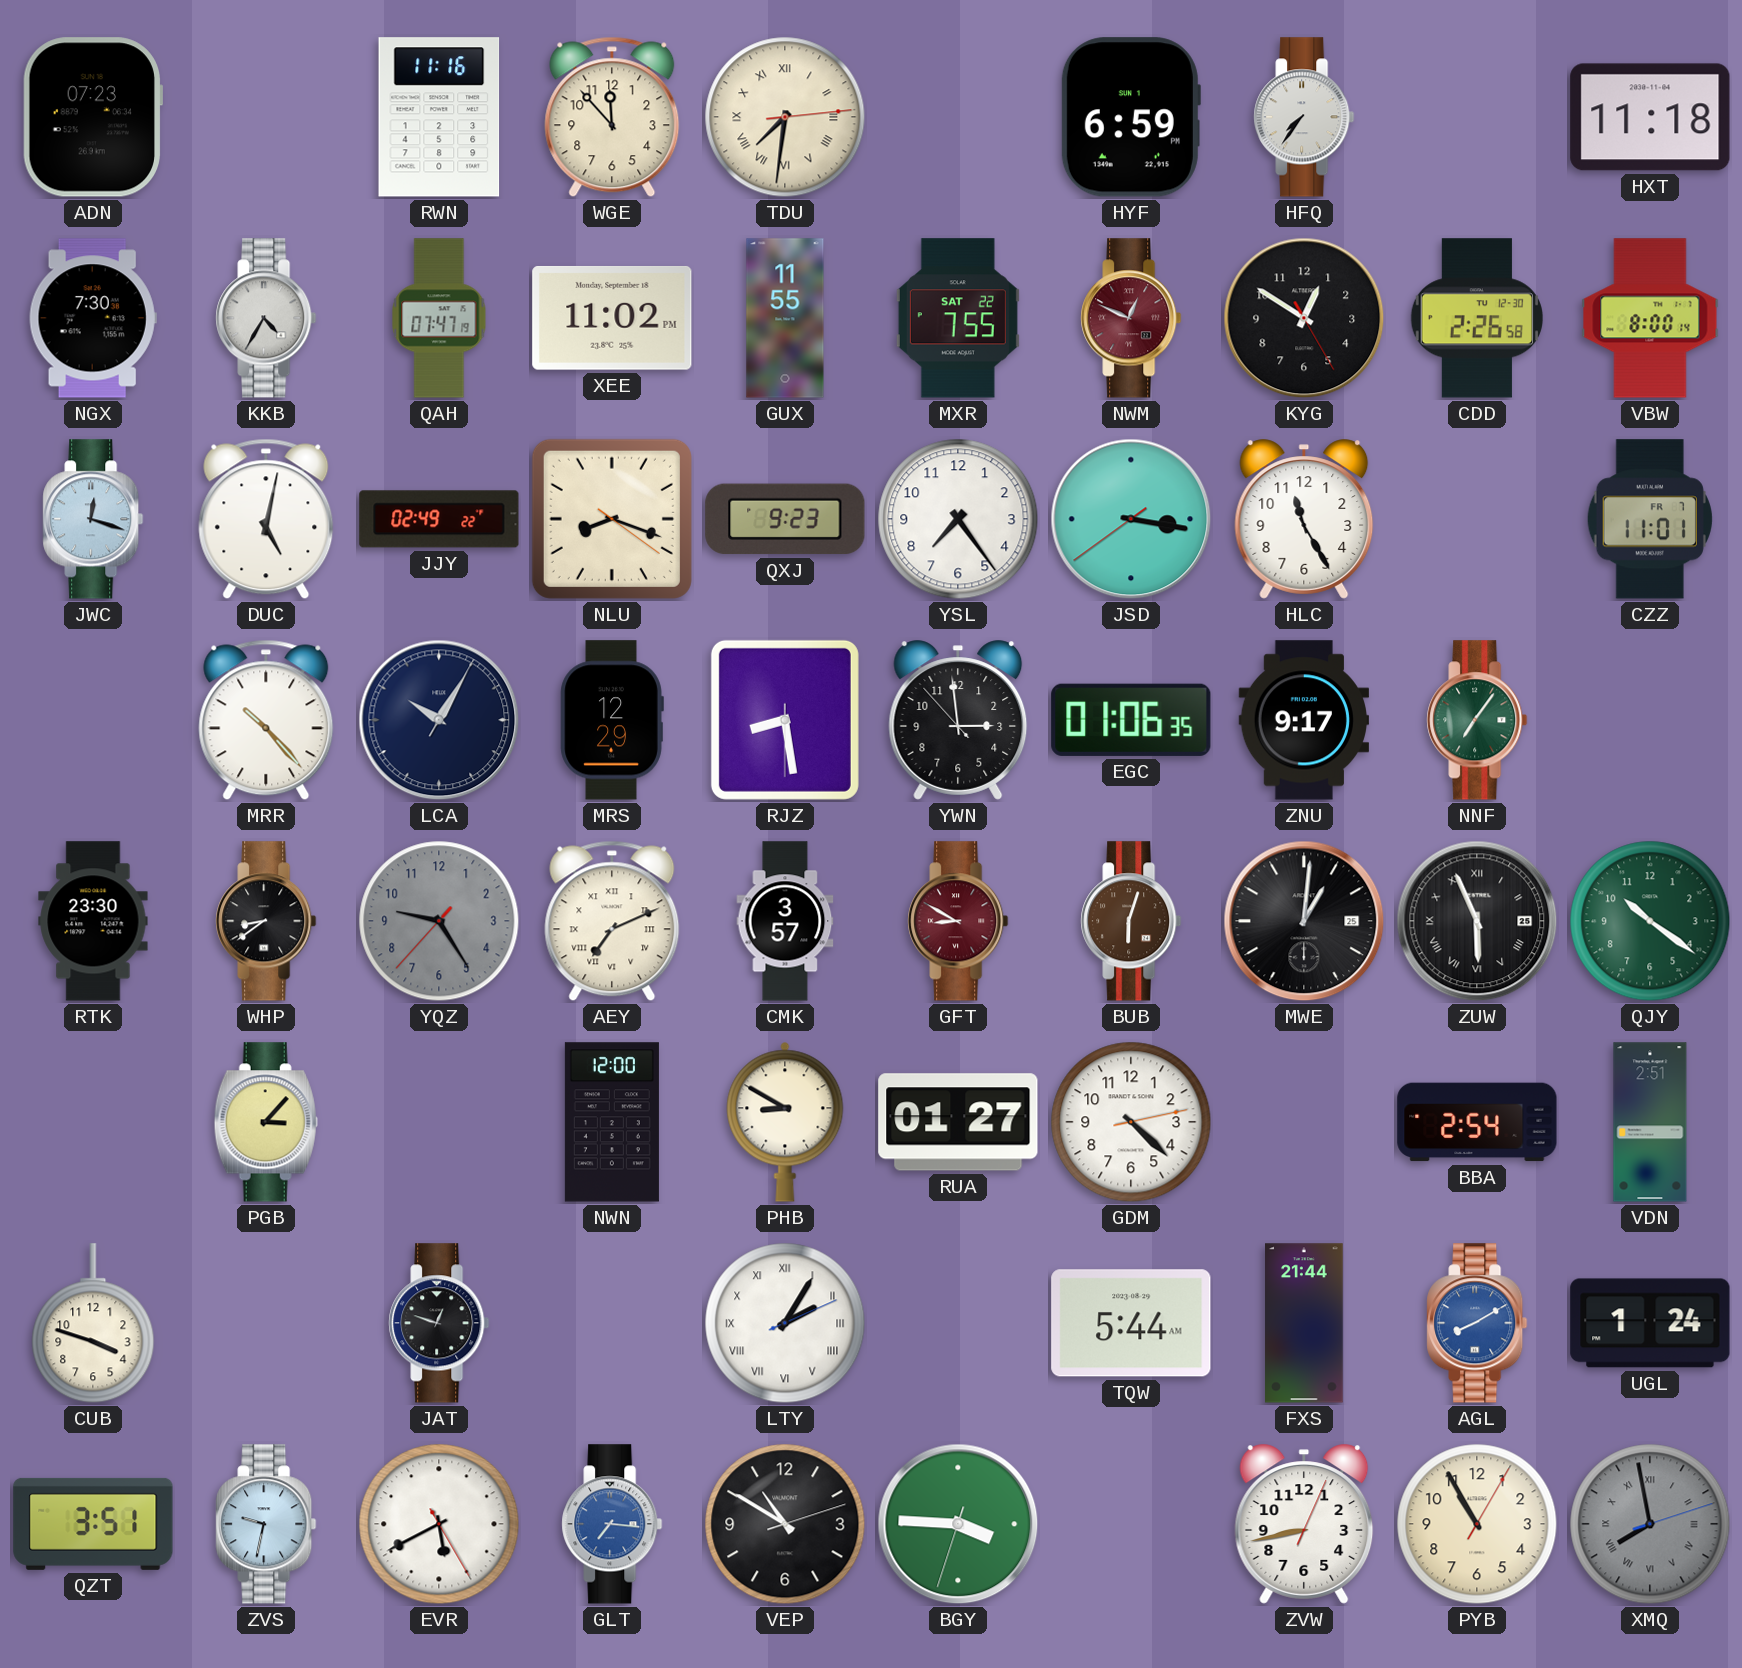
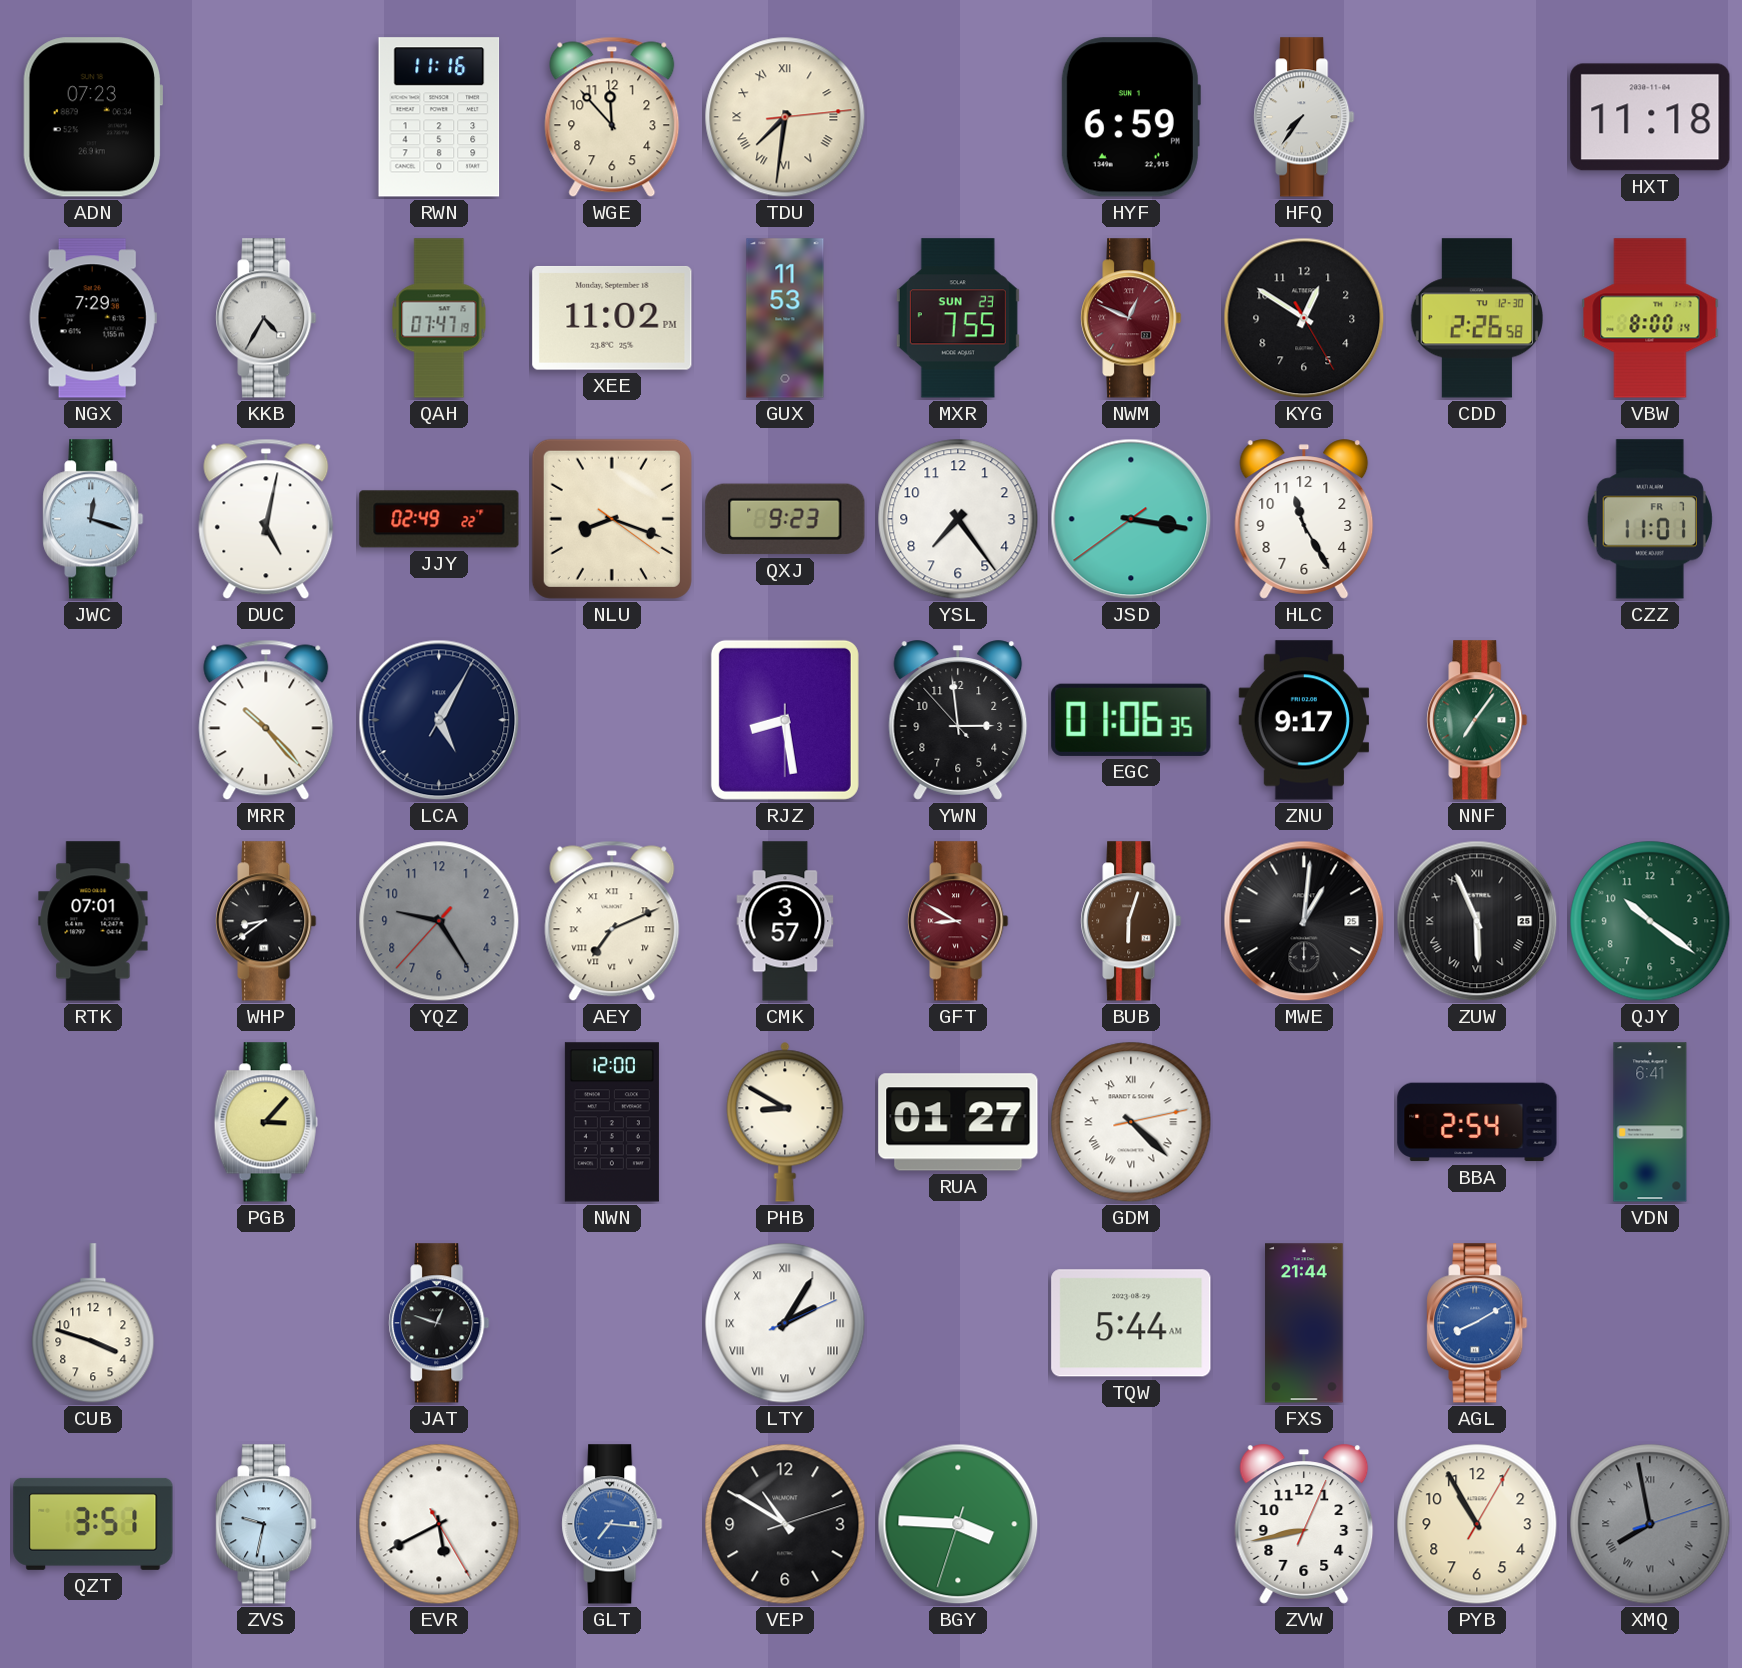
NGX: 7:30 -> 7:29
GUX: 11:55 -> 11:53
MXR date: SAT 22 -> SUN 23
LCA: 10:05 -> 5:05
MRS: 12:29 -> none
RTK: 23:30 -> 07:01
GDM numerals: Arabic -> Roman
VDN: 2:51 -> 6:41
UGL: 1:24 -> none
